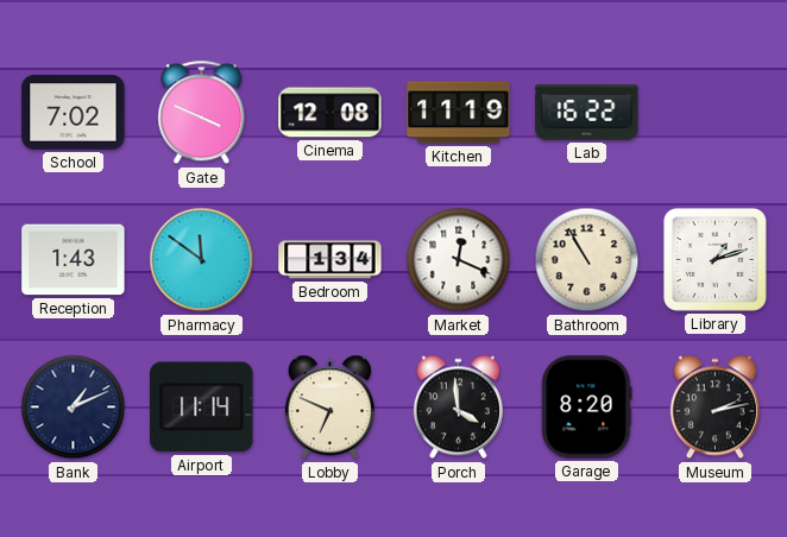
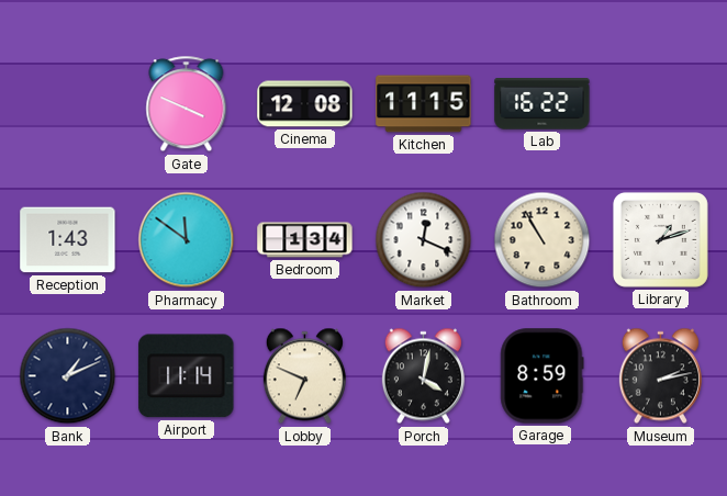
School: 7:02 -> none
Kitchen: 11:19 -> 11:15
Porch: 3:59 -> 4:02
Garage: 8:20 -> 8:59
